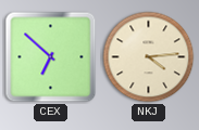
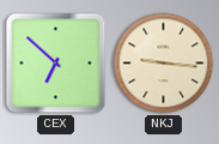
NKJ: 4:14 -> 9:16
